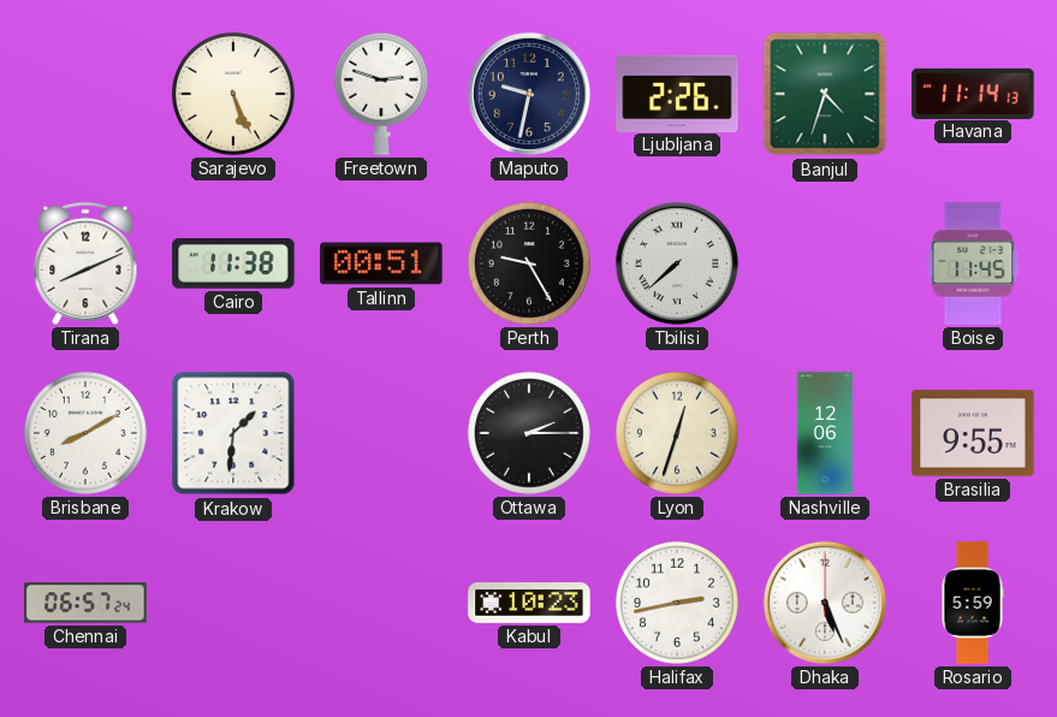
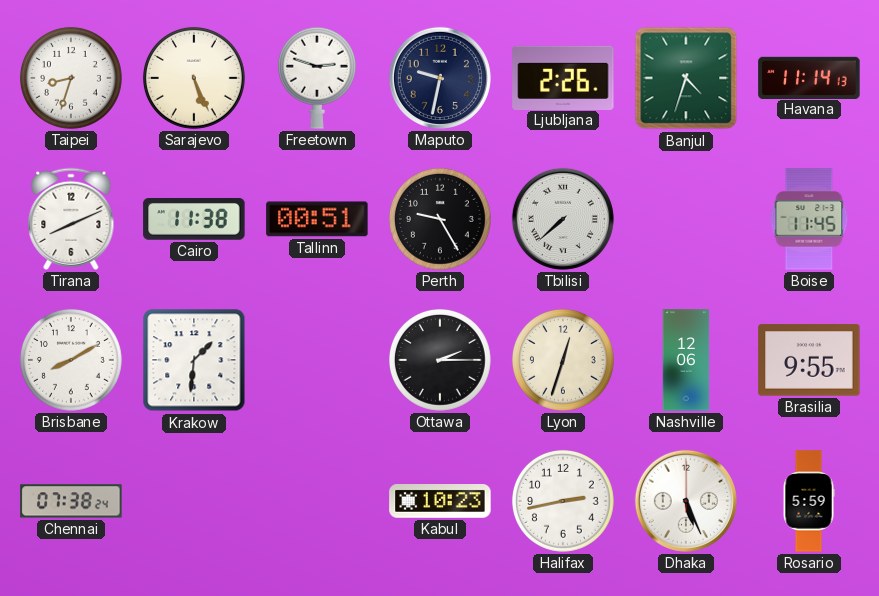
Taipei: none -> 8:33
Chennai: 06:57 -> 07:38
